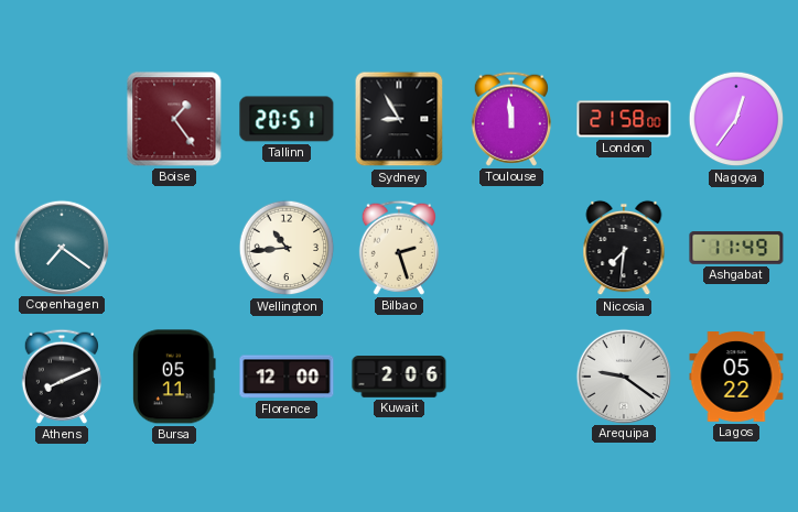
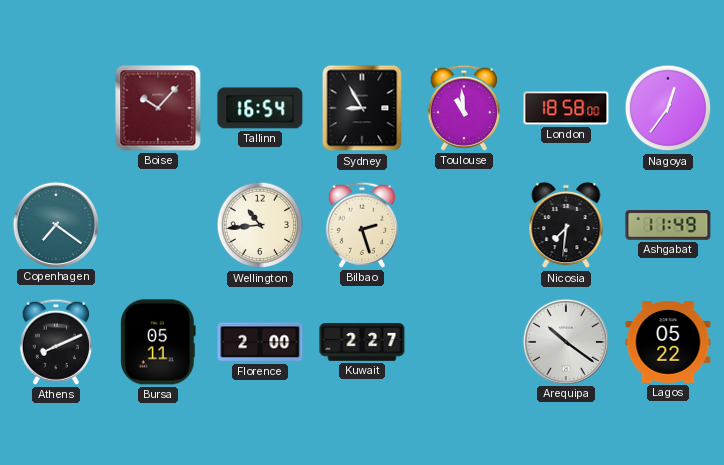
Boise: 1:24 -> 10:07
Tallinn: 20:51 -> 16:54
Toulouse: 11:59 -> 10:59
London: 21:58 -> 18:58
Florence: 12:00 -> 2:00
Kuwait: 2:06 -> 2:27
Arequipa: 9:21 -> 10:21
